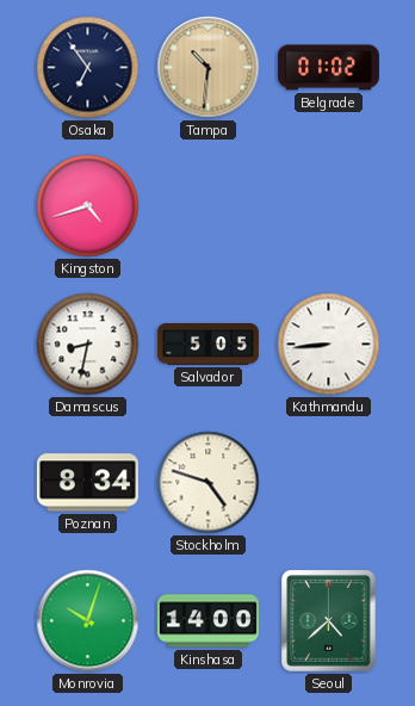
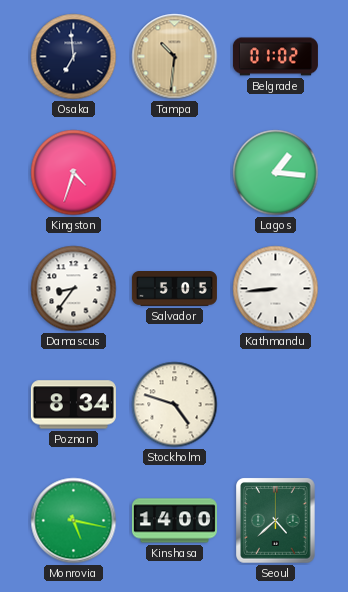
Osaka: 6:54 -> 6:59
Kingston: 4:42 -> 4:33
Lagos: none -> 1:16
Damascus: 8:32 -> 8:36
Monrovia: 10:03 -> 5:17
